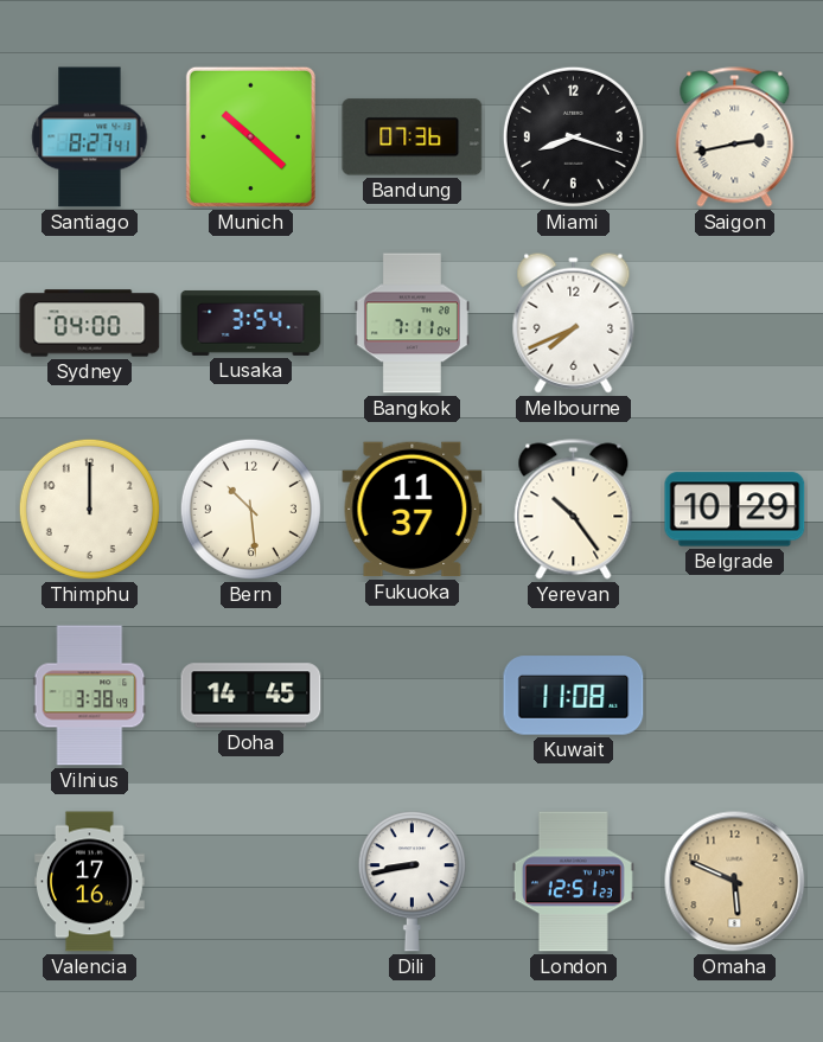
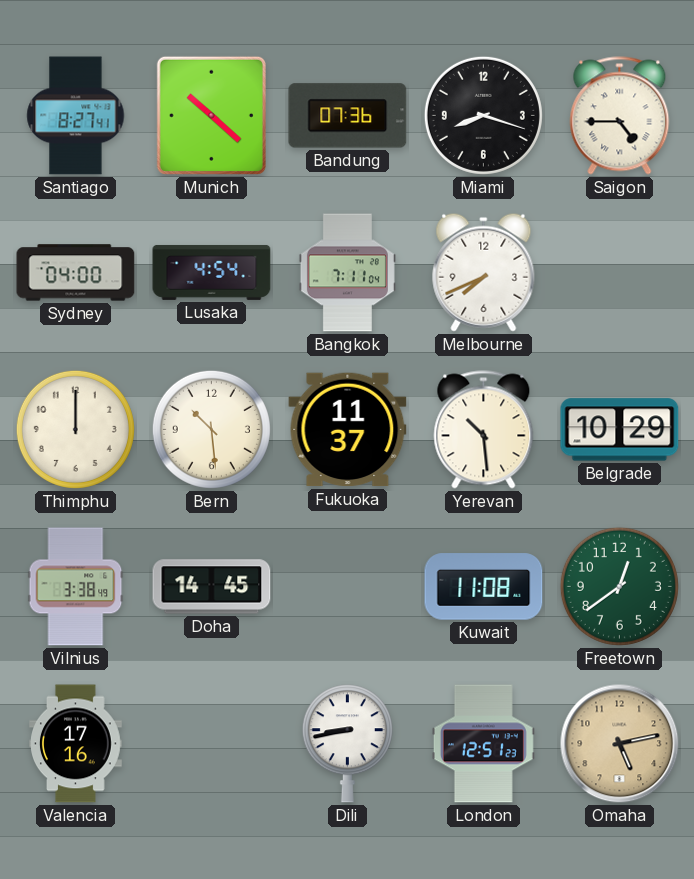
Saigon: 2:43 -> 4:45
Lusaka: 3:54 -> 4:54
Yerevan: 10:24 -> 10:29
Freetown: none -> 12:39
Omaha: 5:49 -> 5:13
